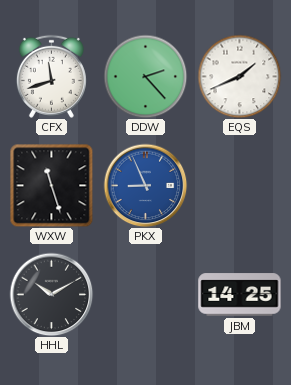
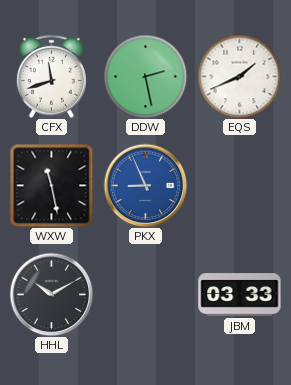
DDW: 2:23 -> 2:28
WXW: 11:27 -> 11:28
JBM: 14:25 -> 03:33
